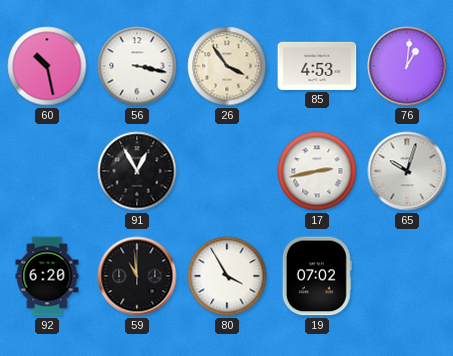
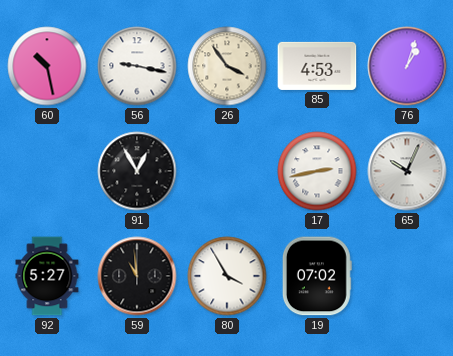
56: 3:17 -> 9:17
76: 1:01 -> 1:03
65: 10:03 -> 10:04
92: 6:20 -> 5:27
